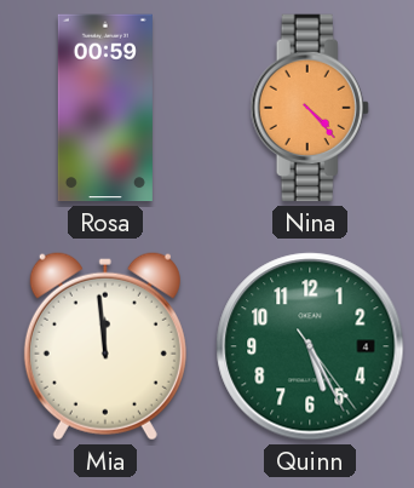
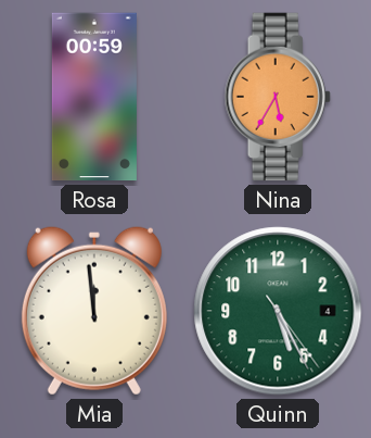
Nina: 4:23 -> 5:35
